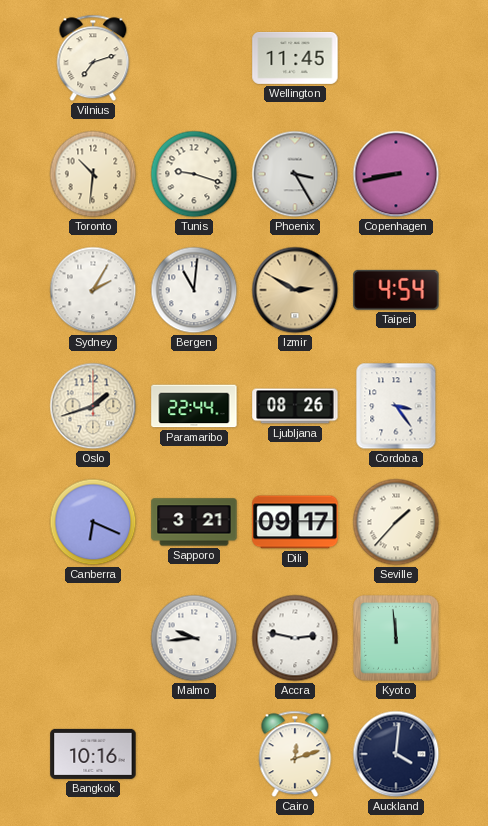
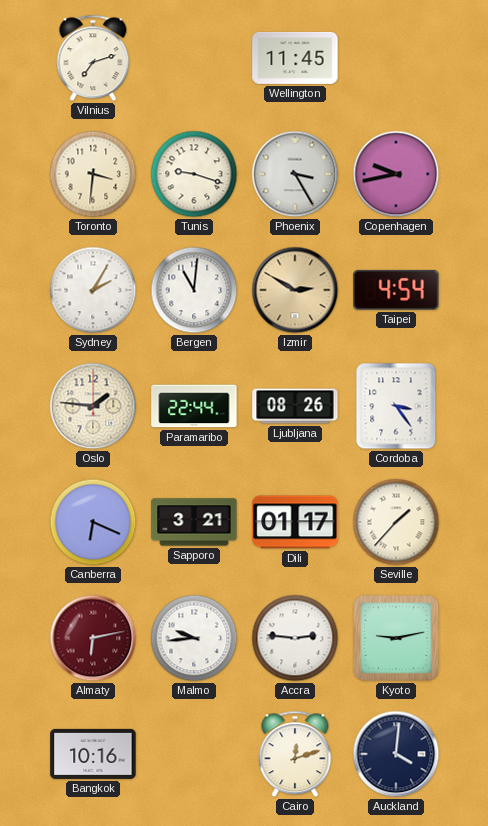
Toronto: 10:31 -> 3:31
Copenhagen: 8:43 -> 9:43
Oslo: 1:42 -> 1:46
Dili: 09:17 -> 01:17
Almaty: none -> 6:13
Accra: 2:47 -> 2:46
Kyoto: 11:59 -> 9:13
